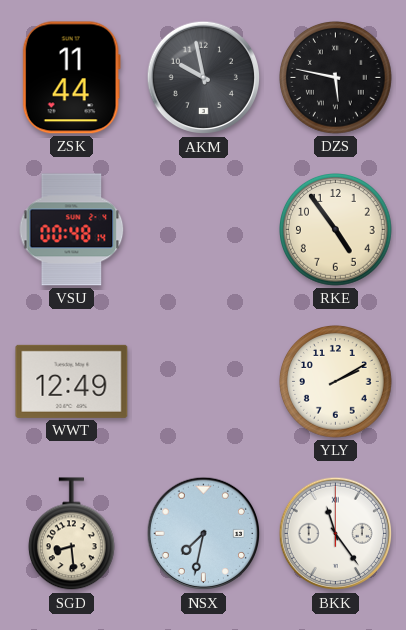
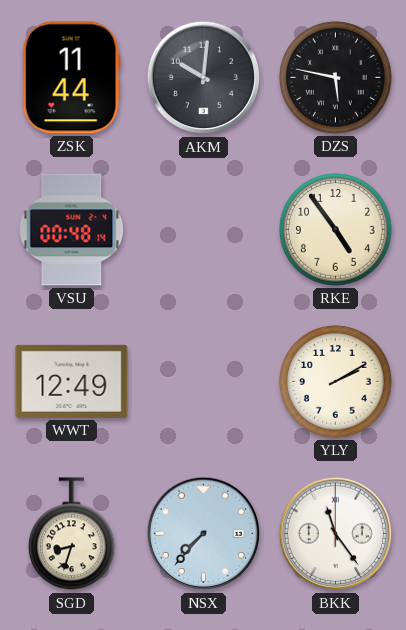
AKM: 9:58 -> 10:01
SGD: 8:29 -> 8:33
NSX: 7:32 -> 7:37
